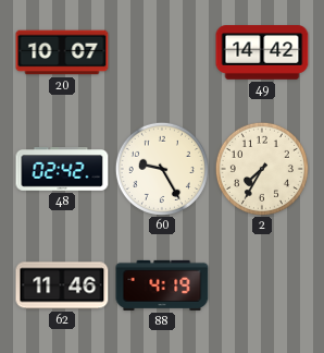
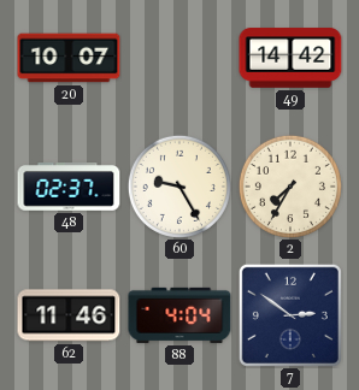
48: 02:42 -> 02:37
88: 4:19 -> 4:04
7: none -> 2:51
